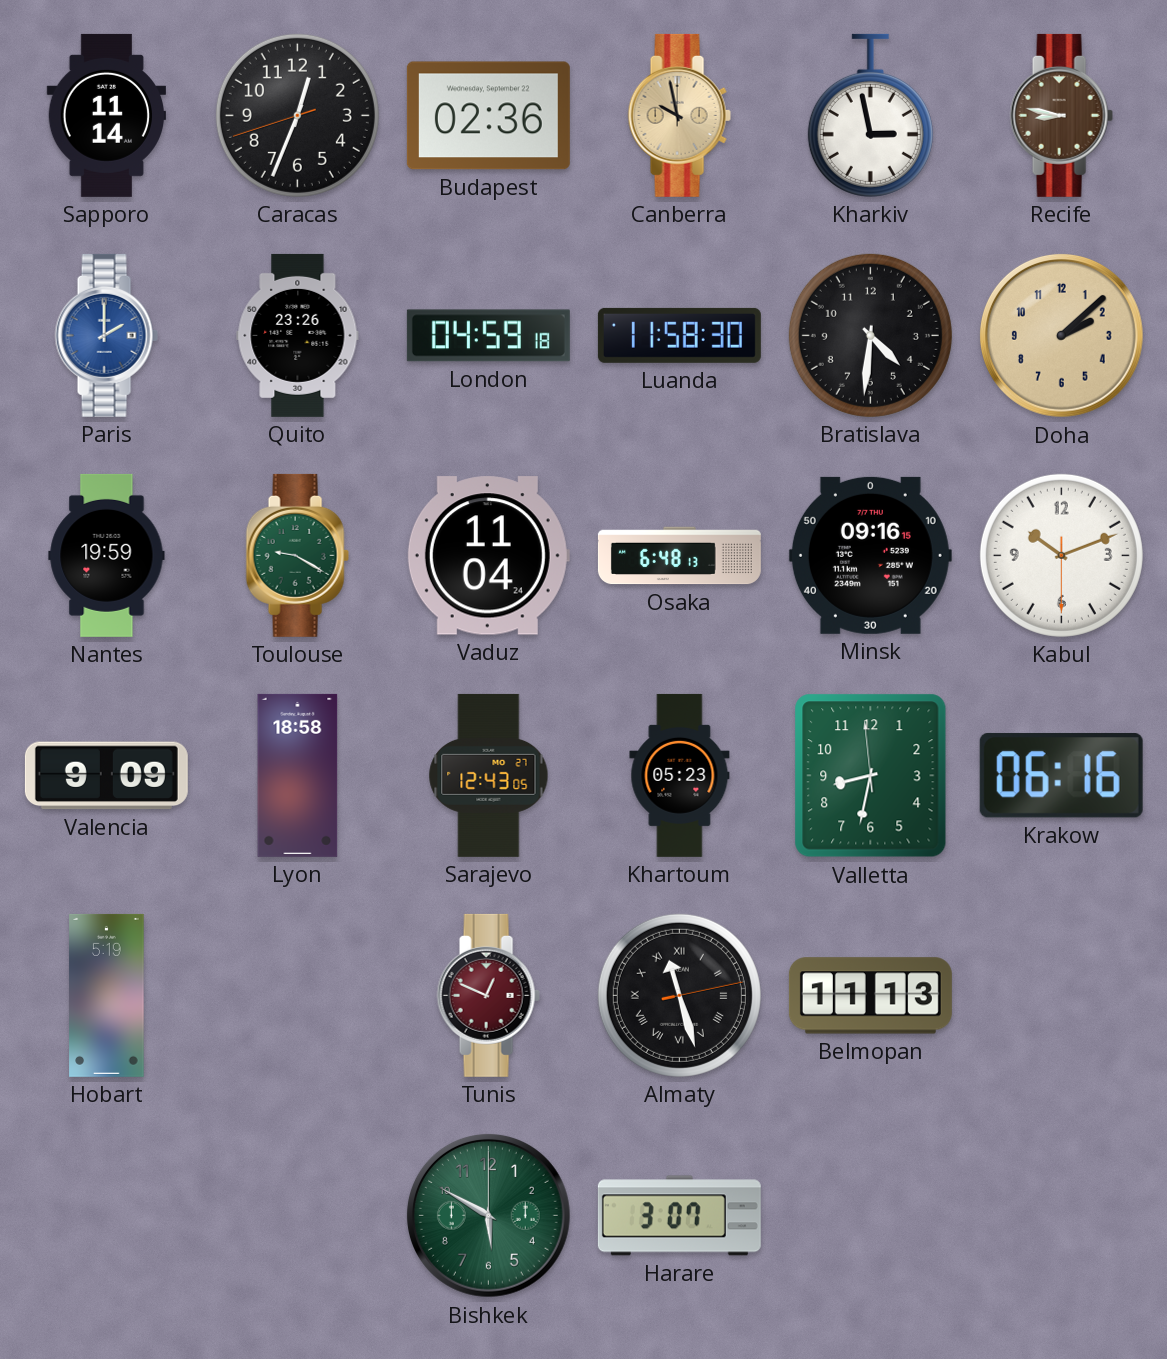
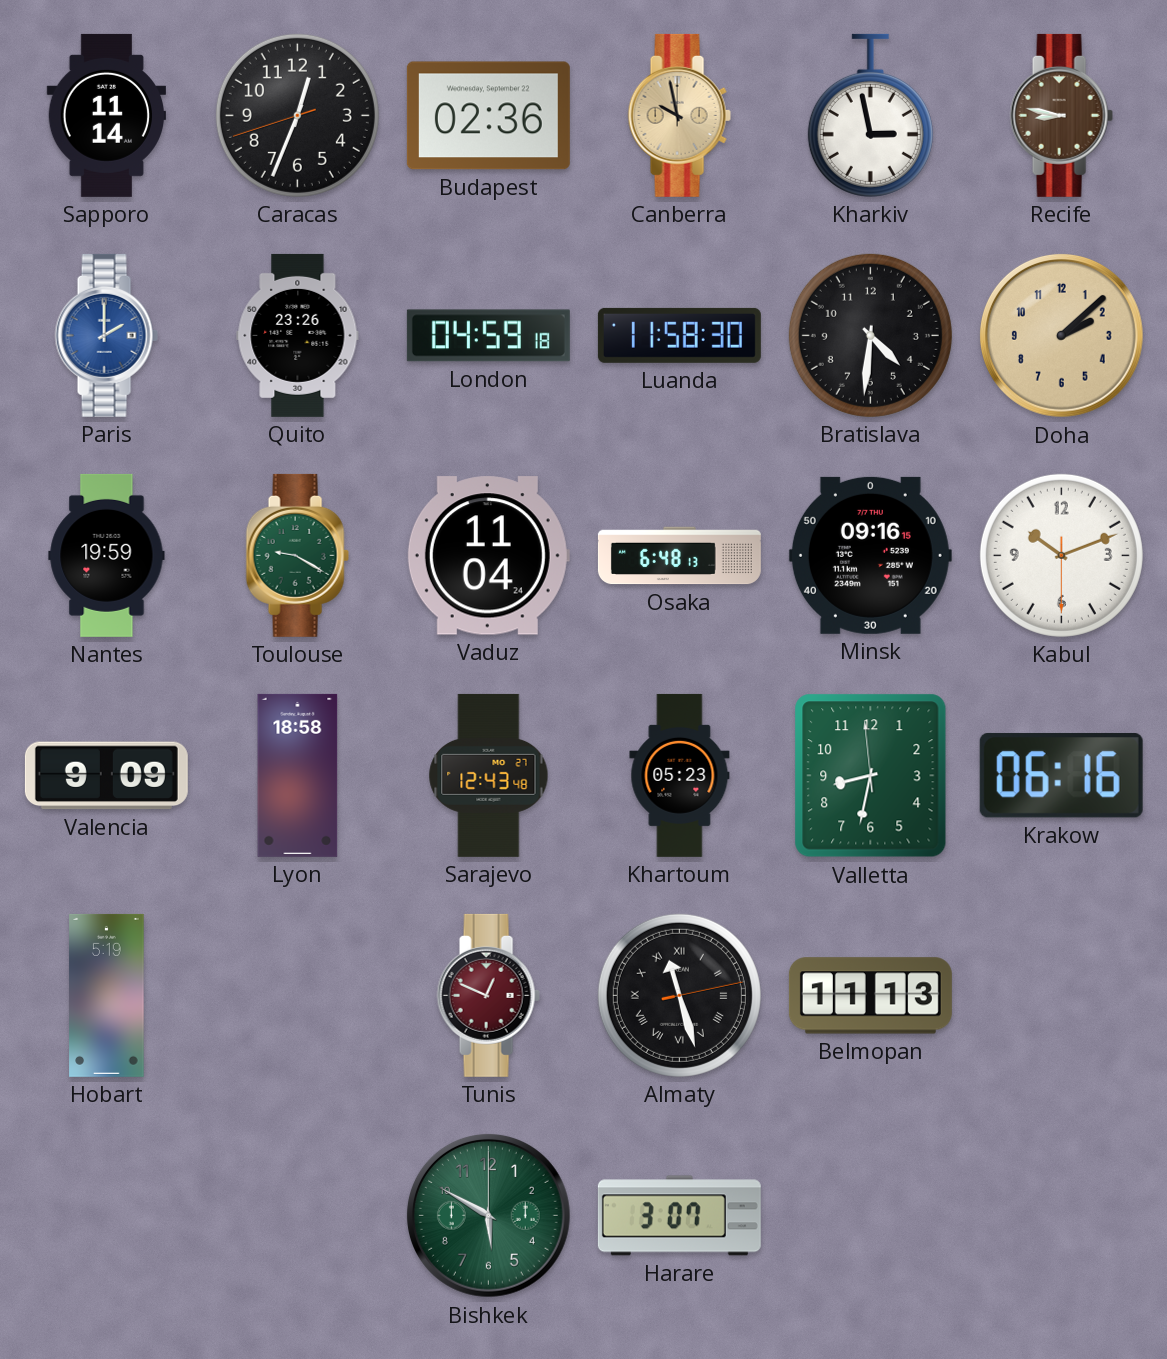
Sarajevo: 12:43:05 -> 12:43:48
